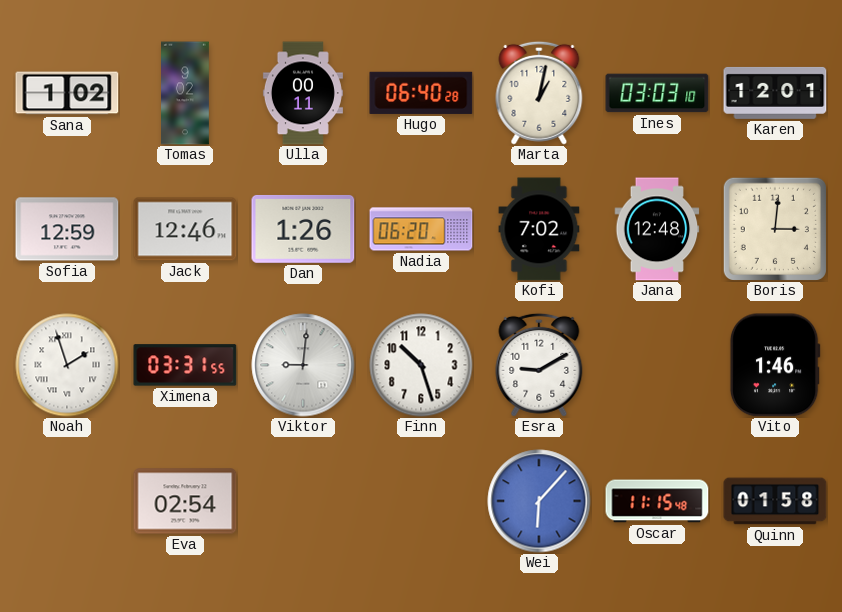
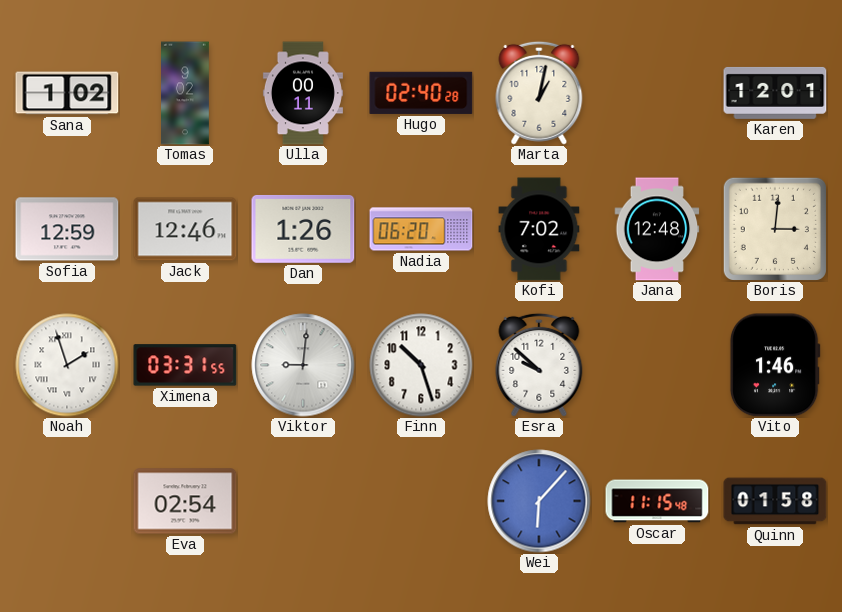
Hugo: 06:40 -> 02:40
Ines: 03:03 -> none
Esra: 9:10 -> 9:52
